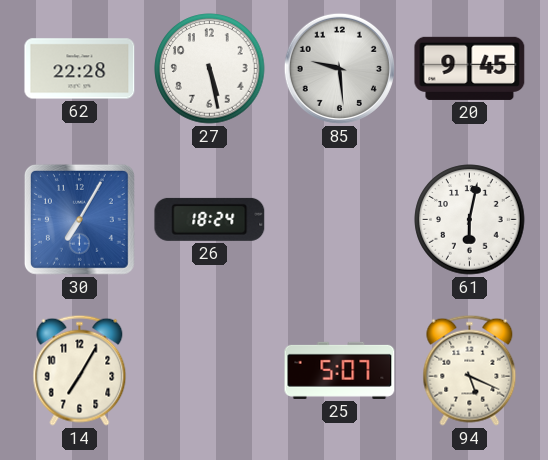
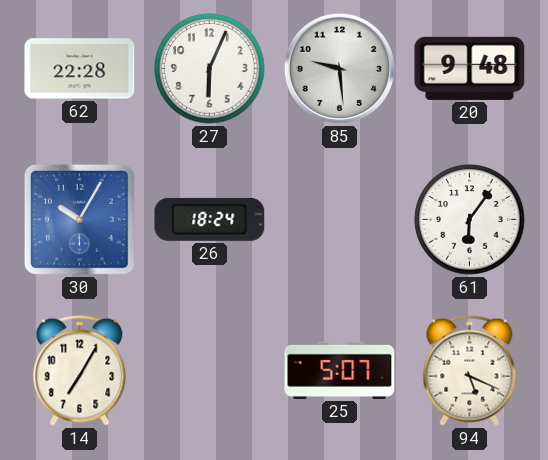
27: 5:28 -> 6:04
20: 9:45 -> 9:48
30: 7:05 -> 10:05
61: 6:02 -> 6:06
